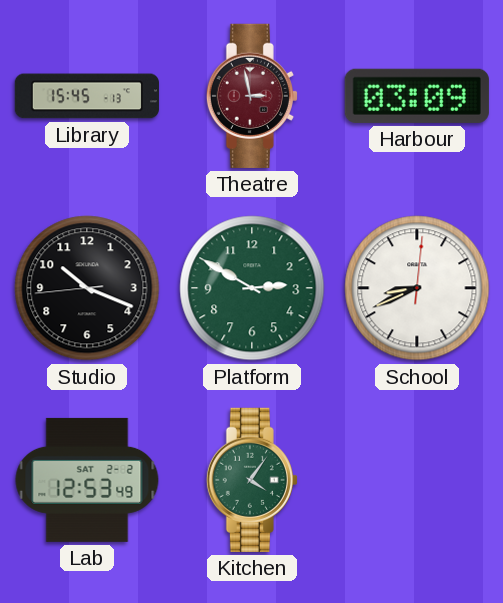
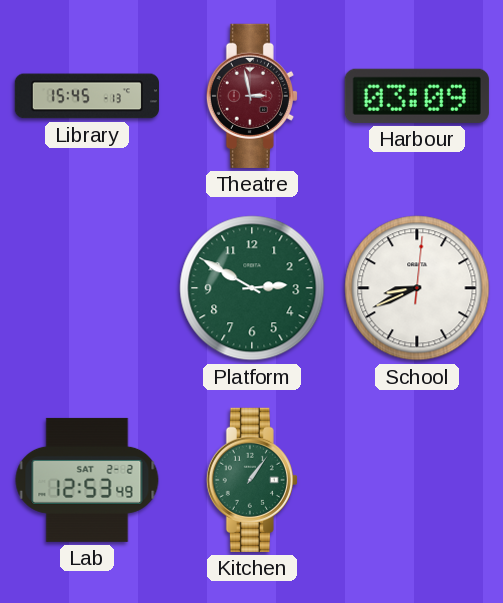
Studio: 10:18 -> none
Kitchen: 4:06 -> 1:06
